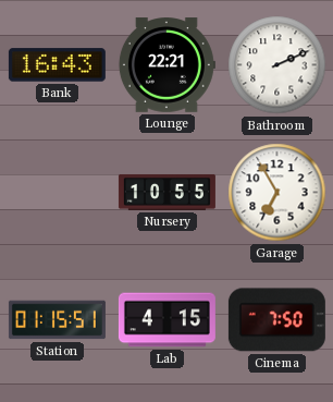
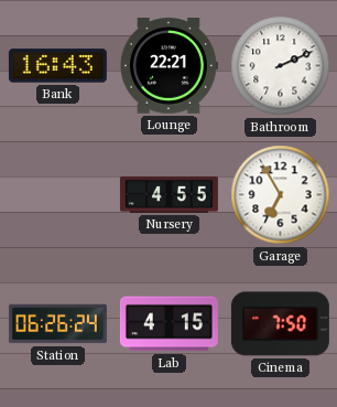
Nursery: 10:55 -> 4:55
Station: 01:15 -> 06:26
